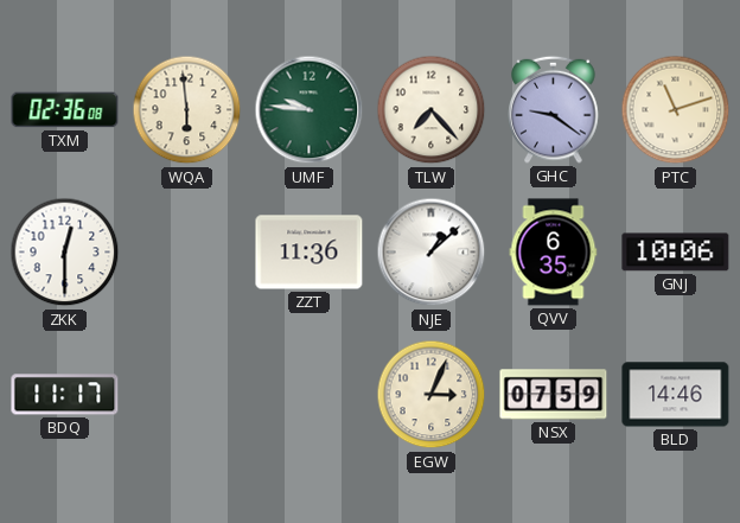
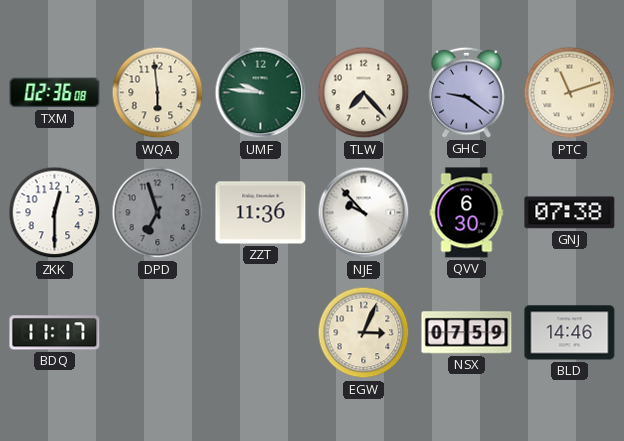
DPD: none -> 6:57
NJE: 1:08 -> 9:53
QVV: 6:35 -> 6:30
GNJ: 10:06 -> 07:38
